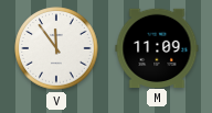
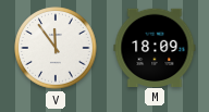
M: 11:09 -> 18:09
